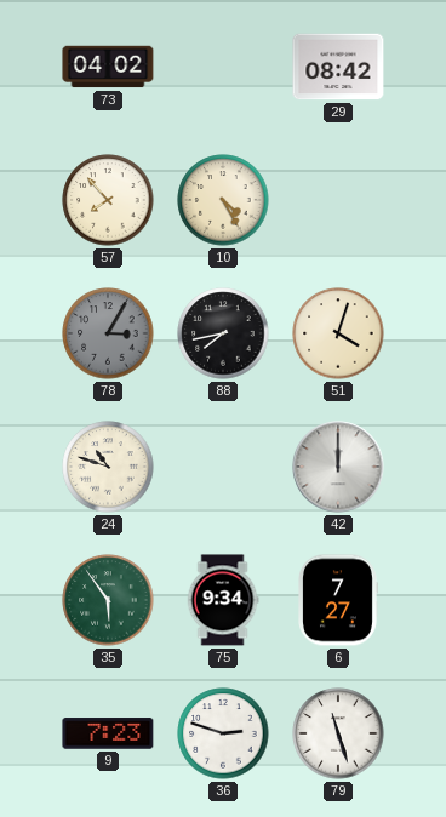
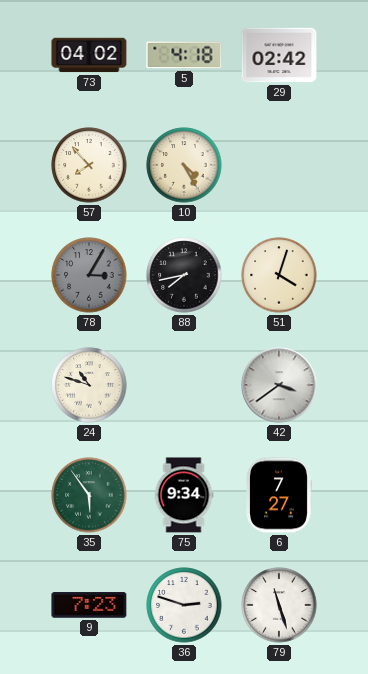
5: none -> 4:18
29: 08:42 -> 02:42
42: 12:00 -> 3:39
